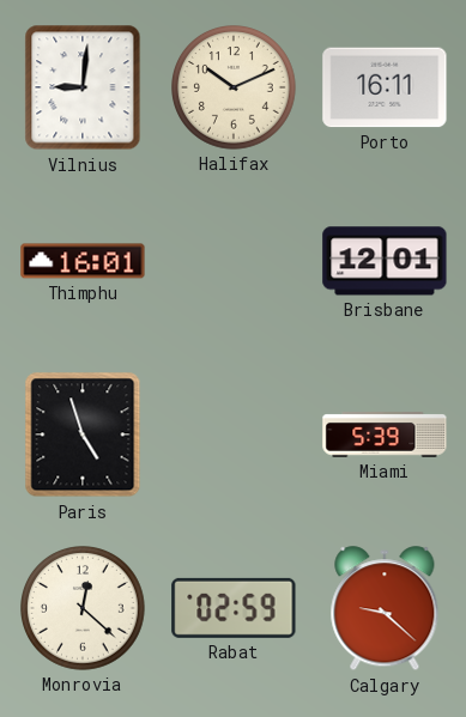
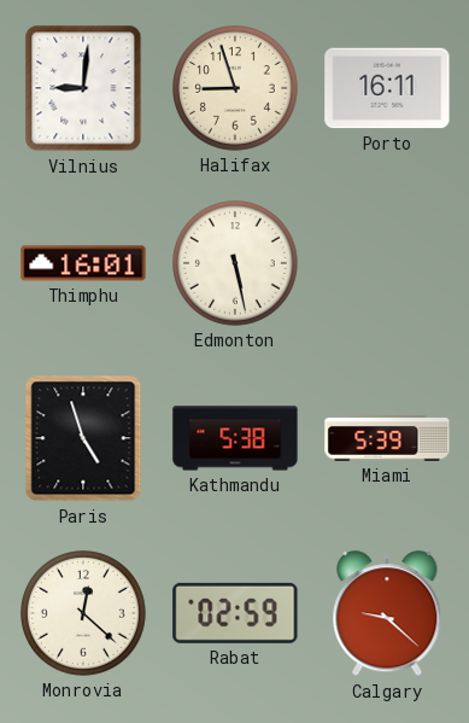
Halifax: 10:11 -> 8:57
Edmonton: none -> 5:28
Brisbane: 12:01 -> none
Kathmandu: none -> 5:38
